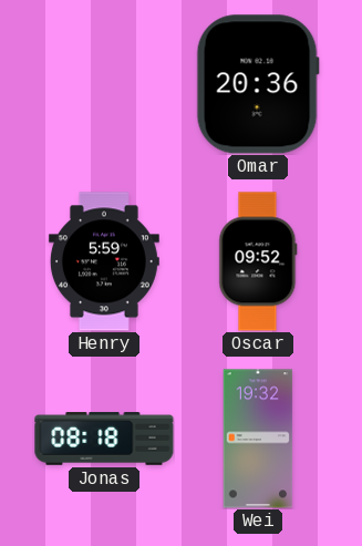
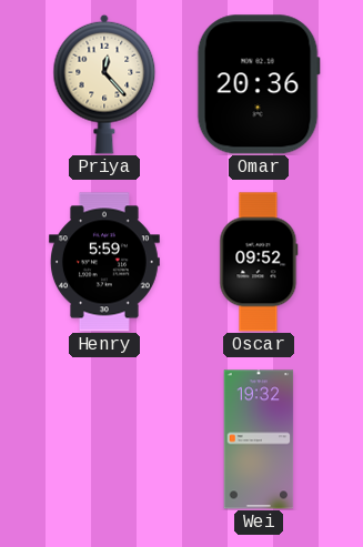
Priya: none -> 12:23
Jonas: 08:18 -> none
